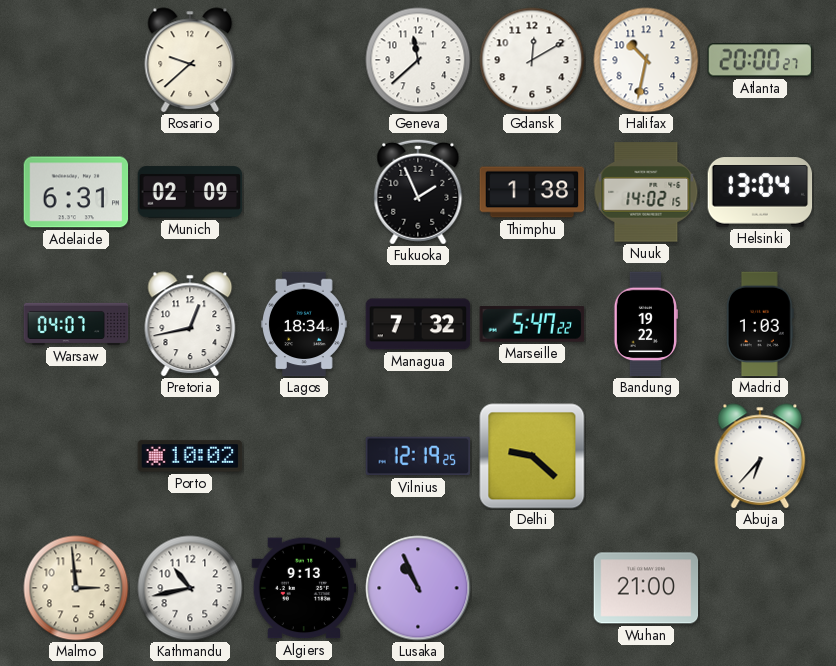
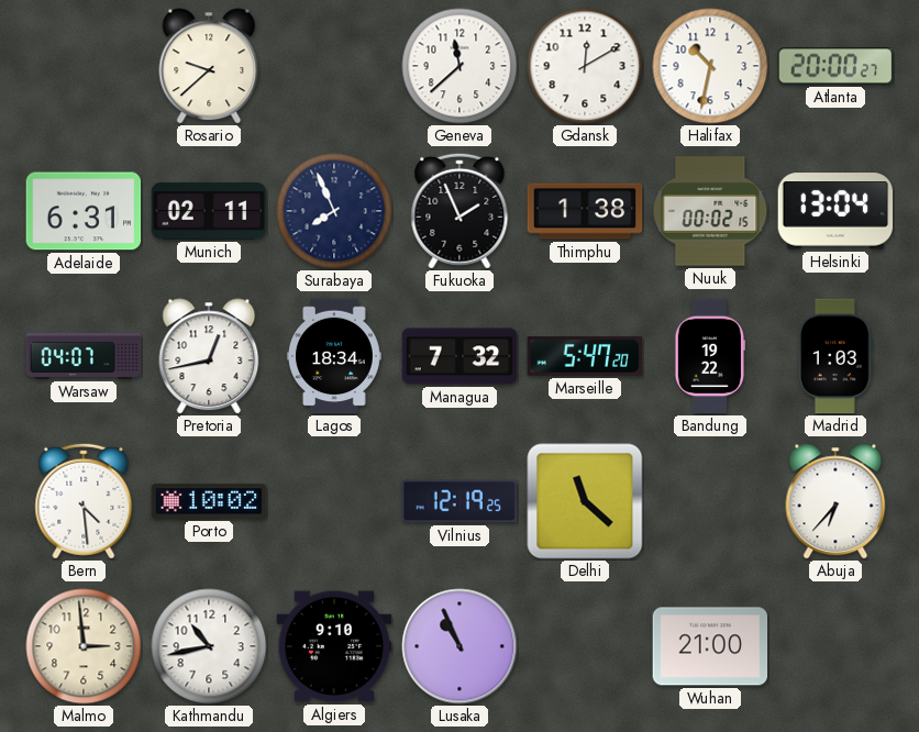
Munich: 02:09 -> 02:11
Surabaya: none -> 7:56
Nuuk: 14:02 -> 00:02
Marseille: 5:47:22 -> 5:47:20
Bern: none -> 4:29
Delhi: 9:22 -> 11:22
Algiers: 9:13 -> 9:10
